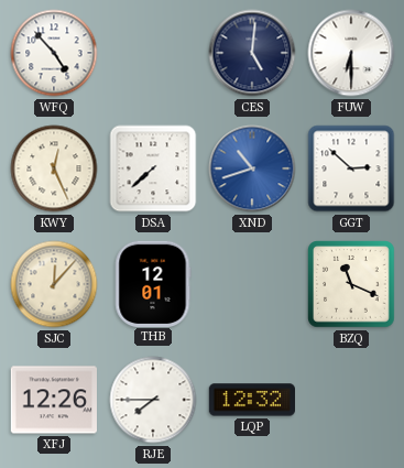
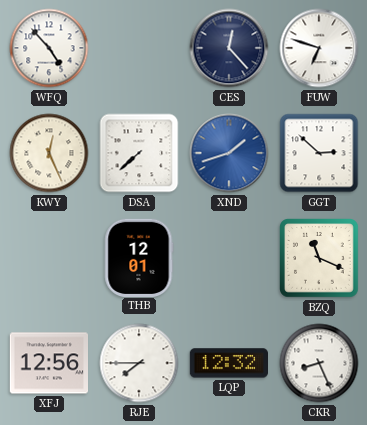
CES: 5:01 -> 12:23
FUW: 6:30 -> 6:48
XND: 10:42 -> 1:42
SJC: 12:07 -> none
XFJ: 12:26 -> 12:56
CKR: none -> 8:26
